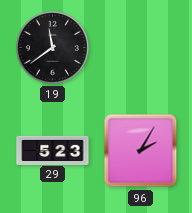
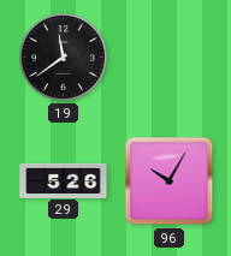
29: 5:23 -> 5:26
96: 2:05 -> 10:05
